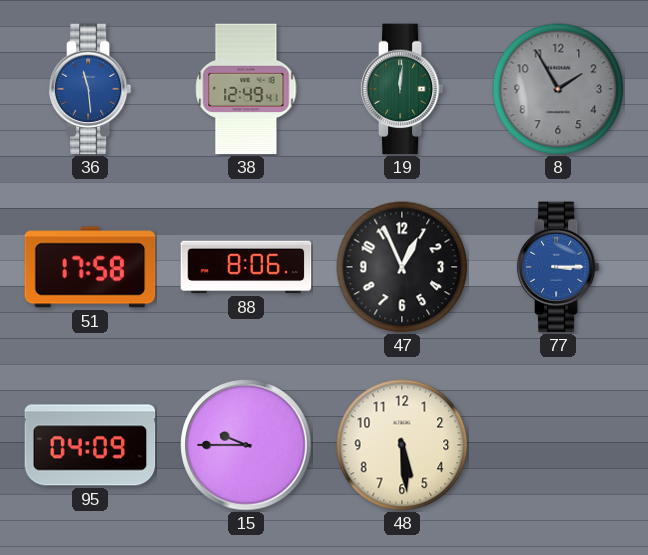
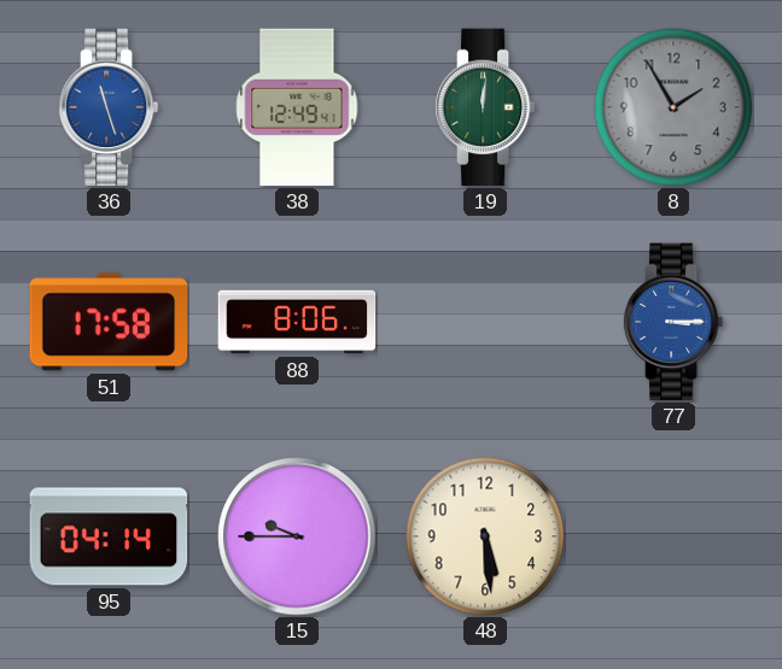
36: 11:29 -> 11:27
47: 12:56 -> none
95: 04:09 -> 04:14
